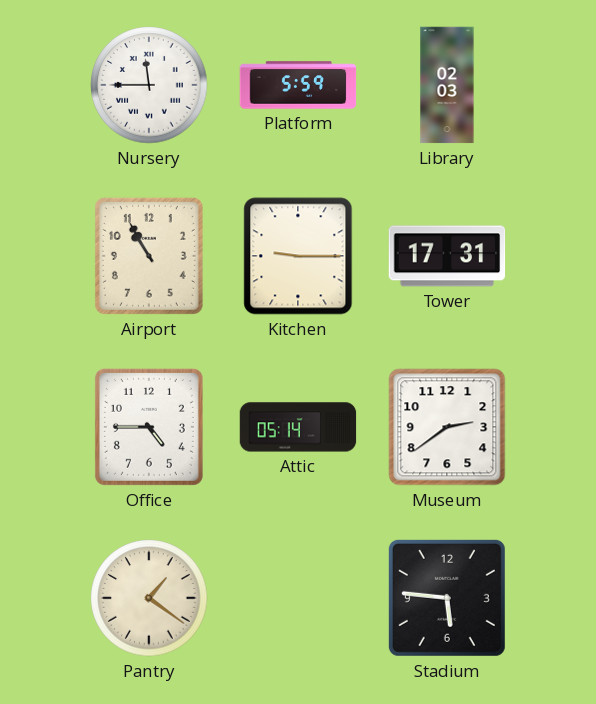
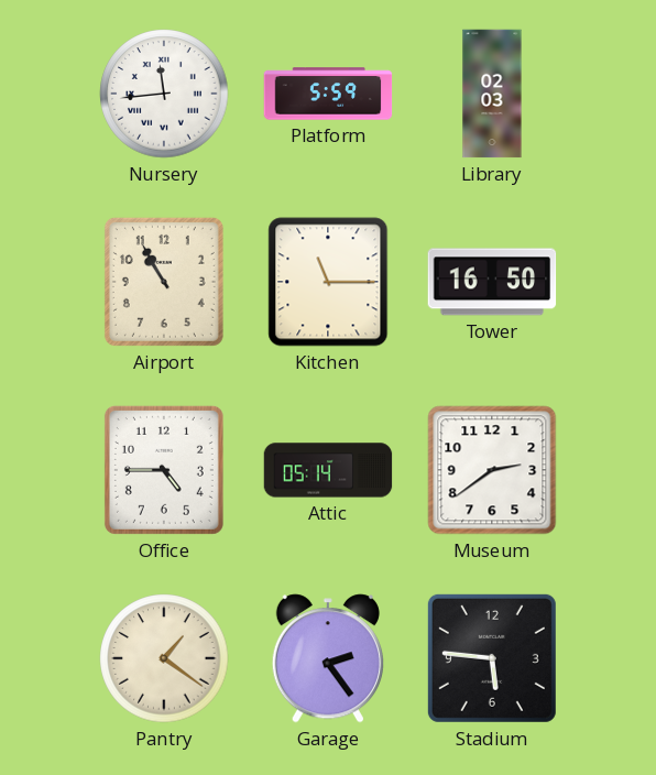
Nursery: 11:45 -> 11:44
Kitchen: 9:15 -> 11:15
Tower: 17:31 -> 16:50
Garage: none -> 2:24
